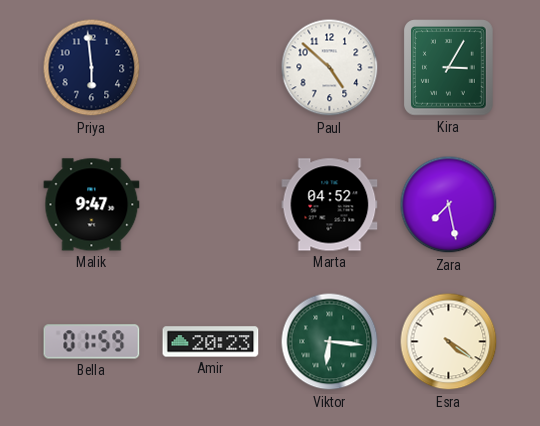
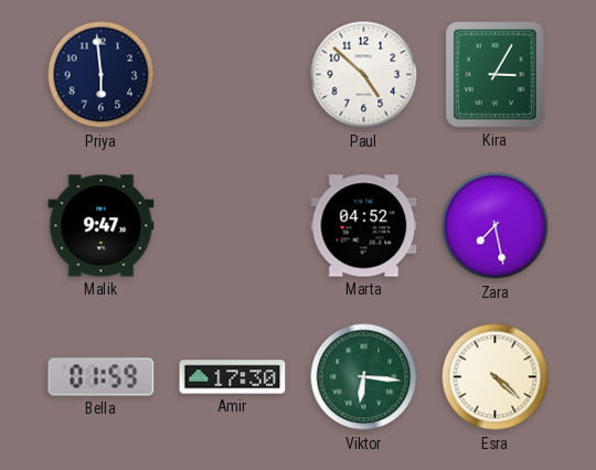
Amir: 20:23 -> 17:30
Esra: 4:21 -> 4:22
